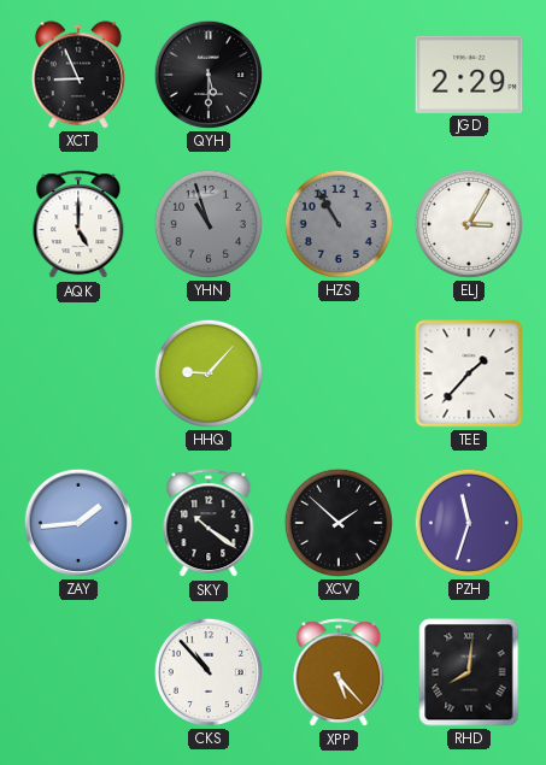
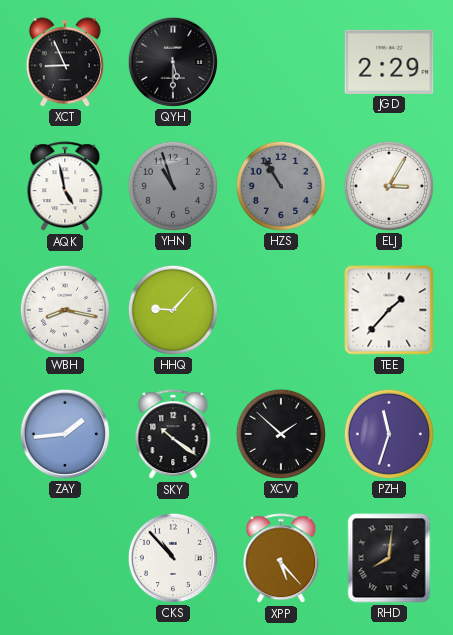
AQK: 5:00 -> 4:58
WBH: none -> 8:17
